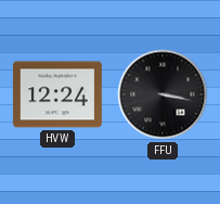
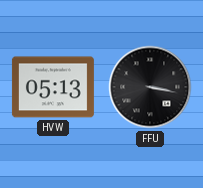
HVW: 12:24 -> 05:13
